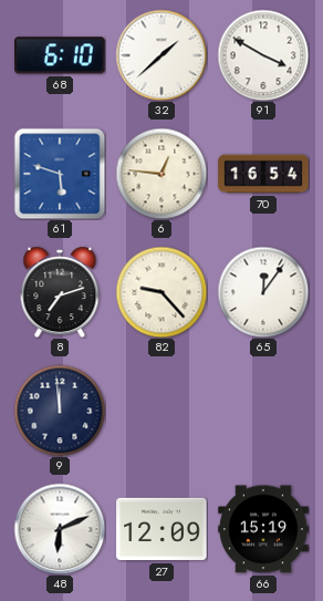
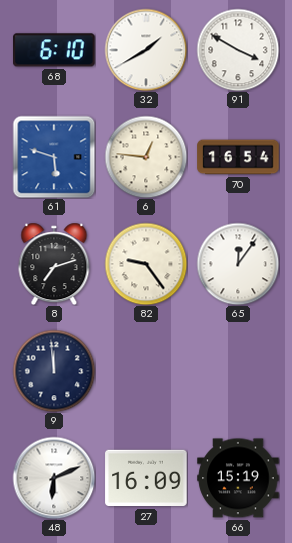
32: 1:38 -> 1:40
82: 9:23 -> 9:24
27: 12:09 -> 16:09
